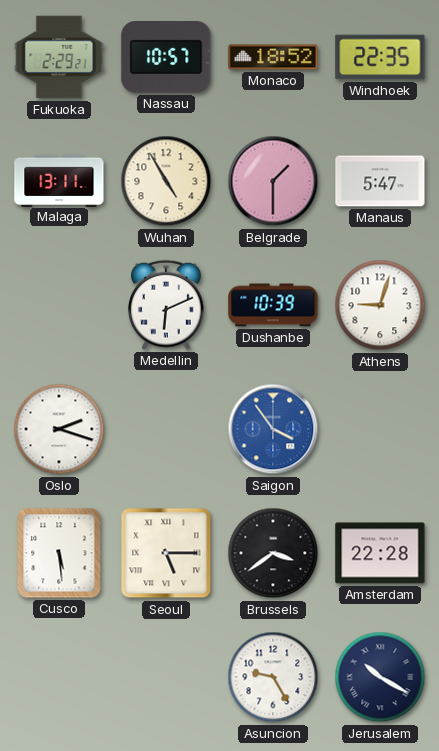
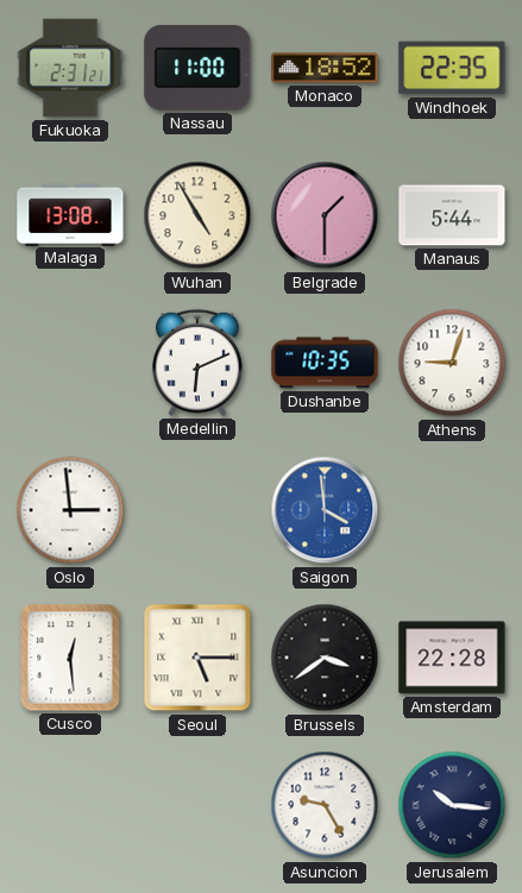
Fukuoka: 2:29 -> 2:31
Nassau: 10:57 -> 11:00
Malaga: 13:11 -> 13:08
Manaus: 5:47 -> 5:44
Dushanbe: 10:39 -> 10:35
Oslo: 2:18 -> 2:59
Saigon: 3:54 -> 3:59
Cusco: 5:29 -> 12:29
Jerusalem: 10:20 -> 10:16
